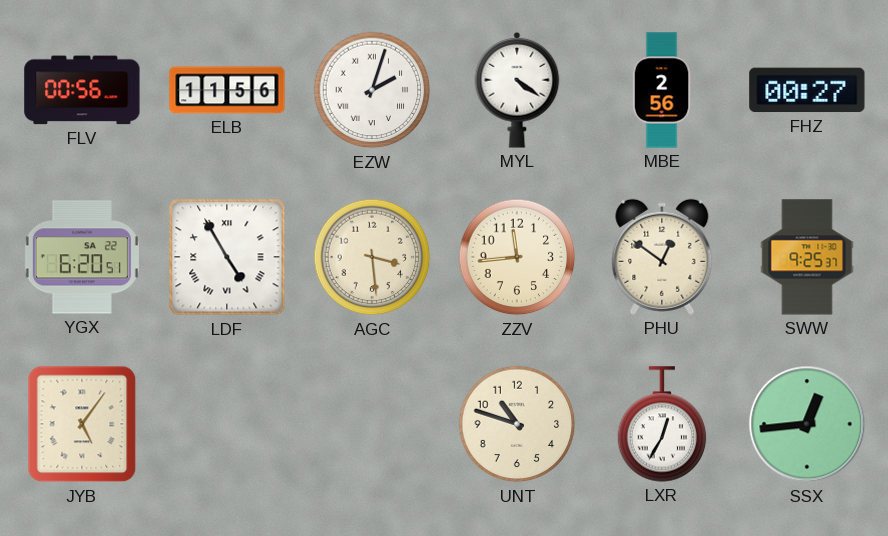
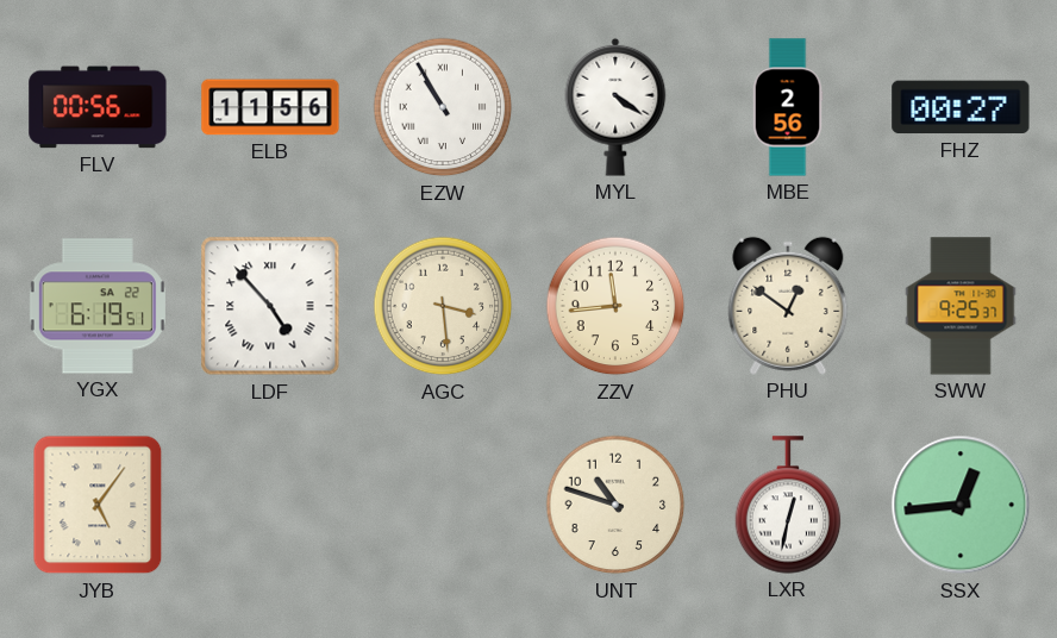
EZW: 2:03 -> 10:55
YGX: 6:20 -> 6:19
LDF: 4:55 -> 4:53
LXR: 12:35 -> 12:32
